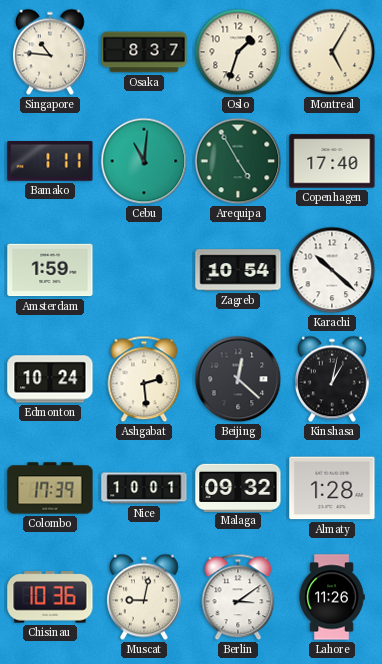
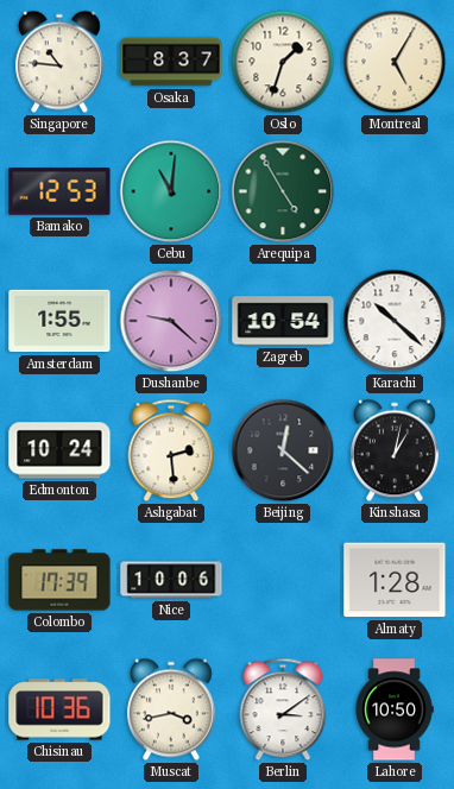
Bamako: 1:11 -> 12:53
Copenhagen: 17:40 -> none
Amsterdam: 1:59 -> 1:55
Dushanbe: none -> 9:22
Nice: 10:01 -> 10:06
Malaga: 09:32 -> none
Muscat: 9:02 -> 3:43
Lahore: 11:26 -> 10:50
